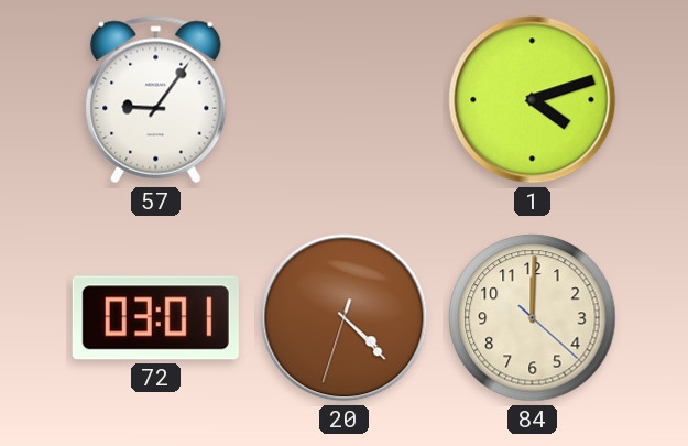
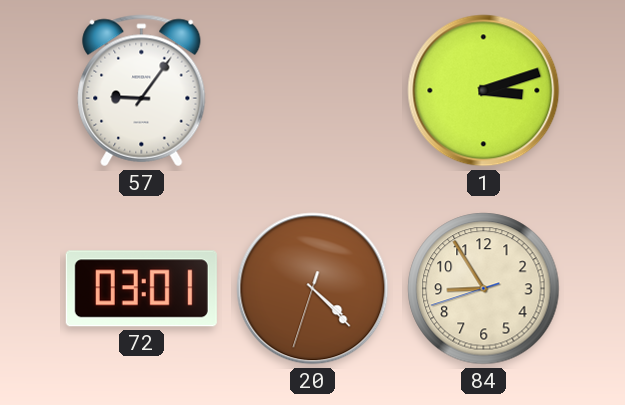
1: 4:12 -> 3:12
84: 12:00 -> 8:54
